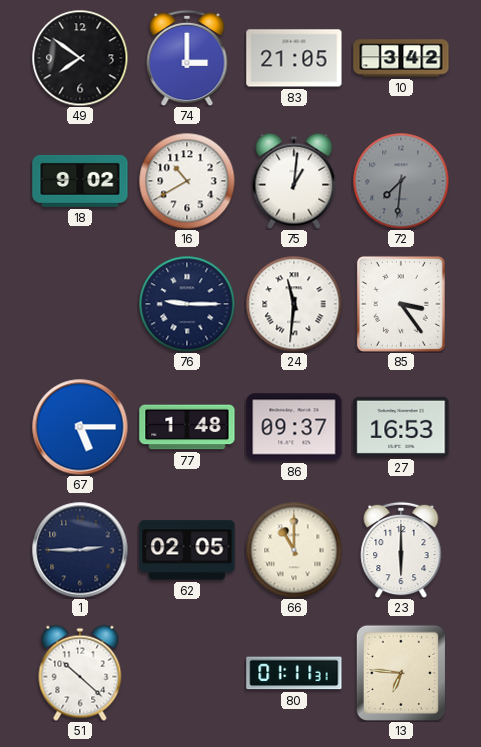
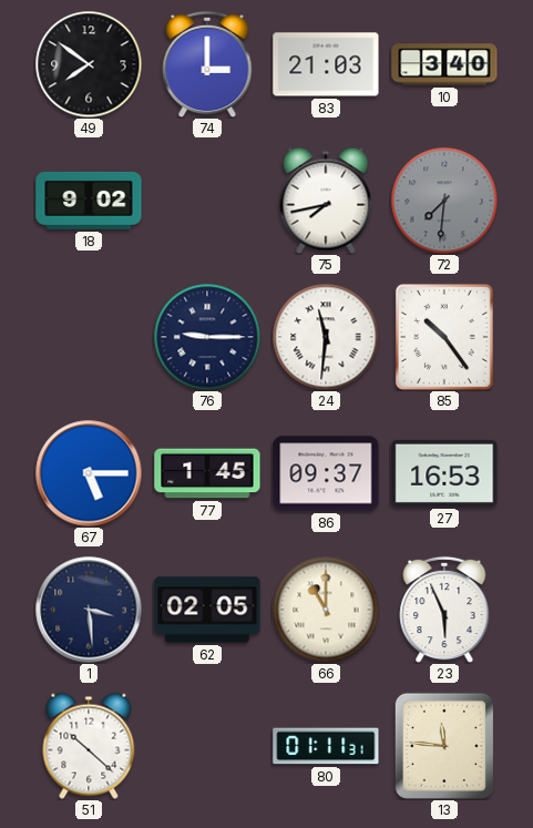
83: 21:05 -> 21:03
10: 3:42 -> 3:40
16: 10:40 -> none
75: 1:01 -> 7:43
85: 3:24 -> 10:24
77: 1:48 -> 1:45
1: 2:45 -> 3:29
23: 6:00 -> 5:56
13: 6:46 -> 11:46
